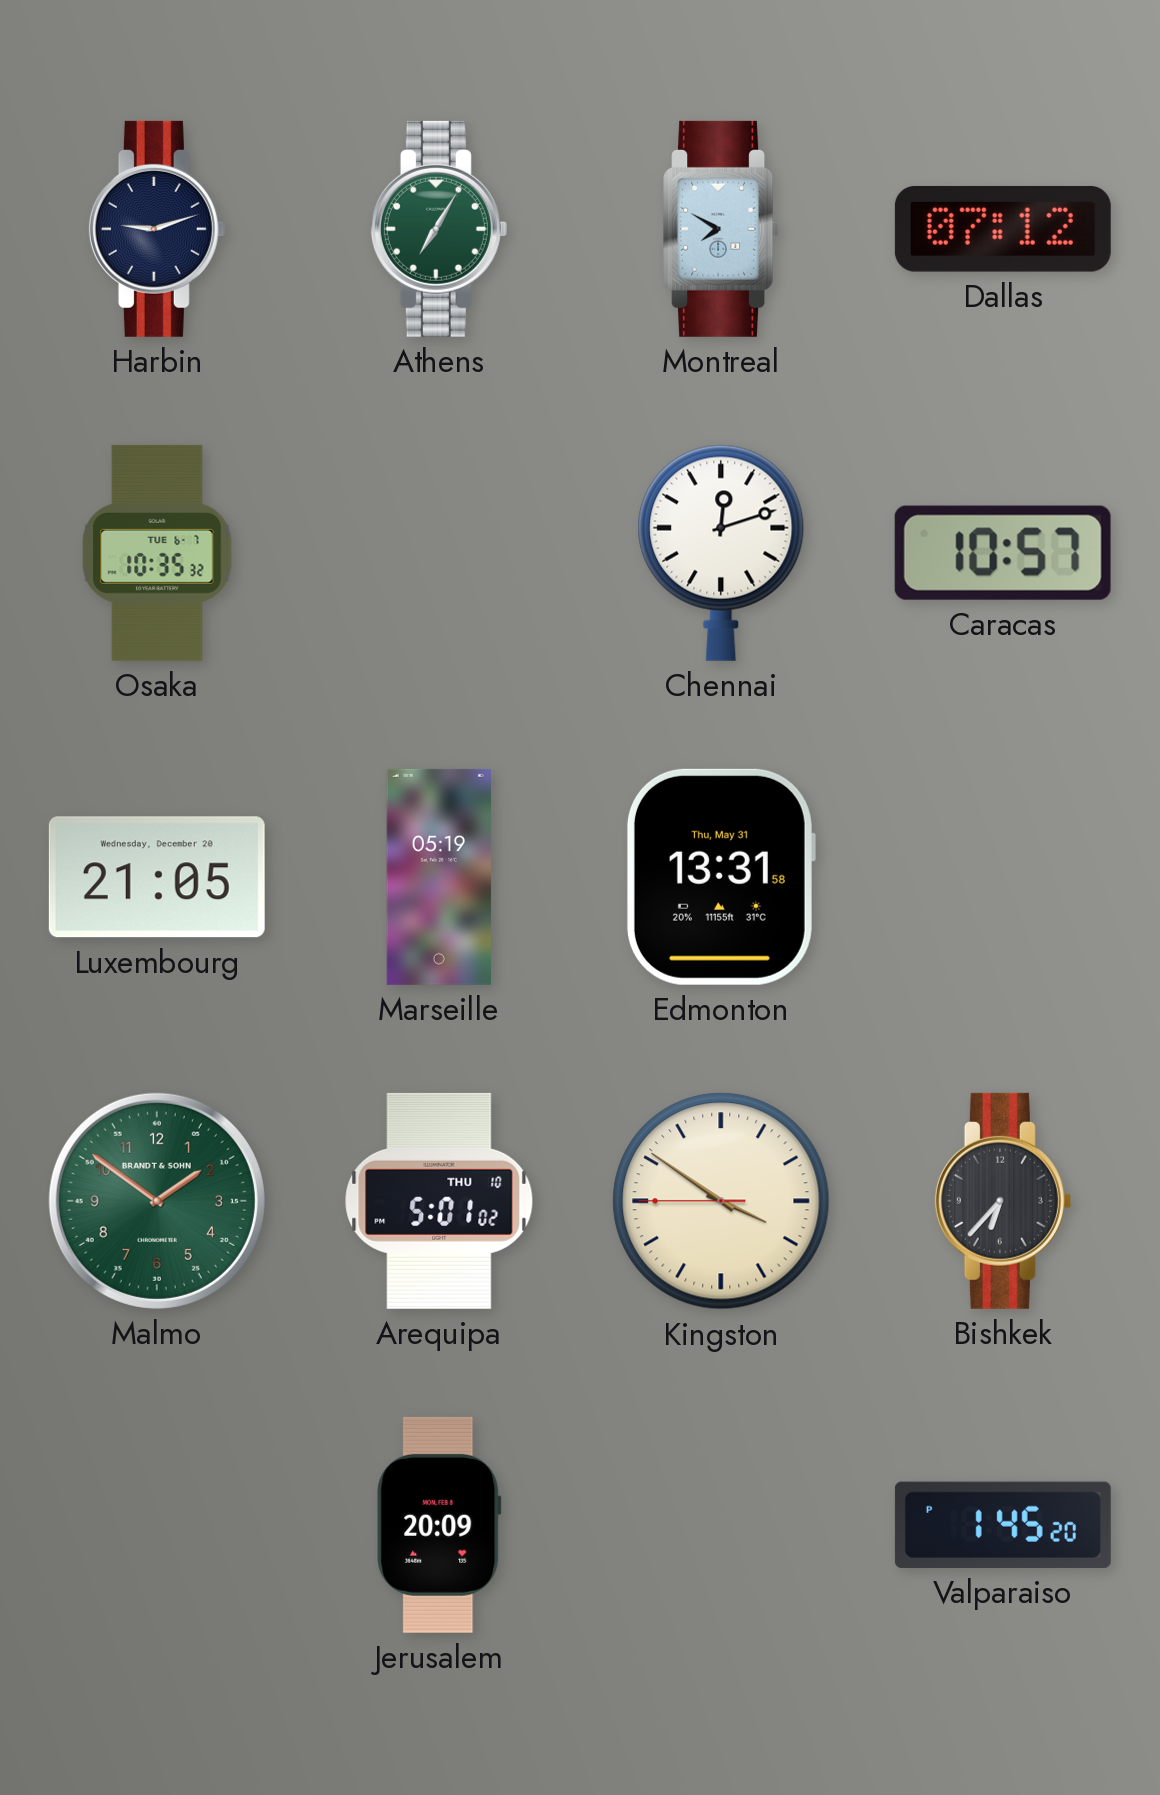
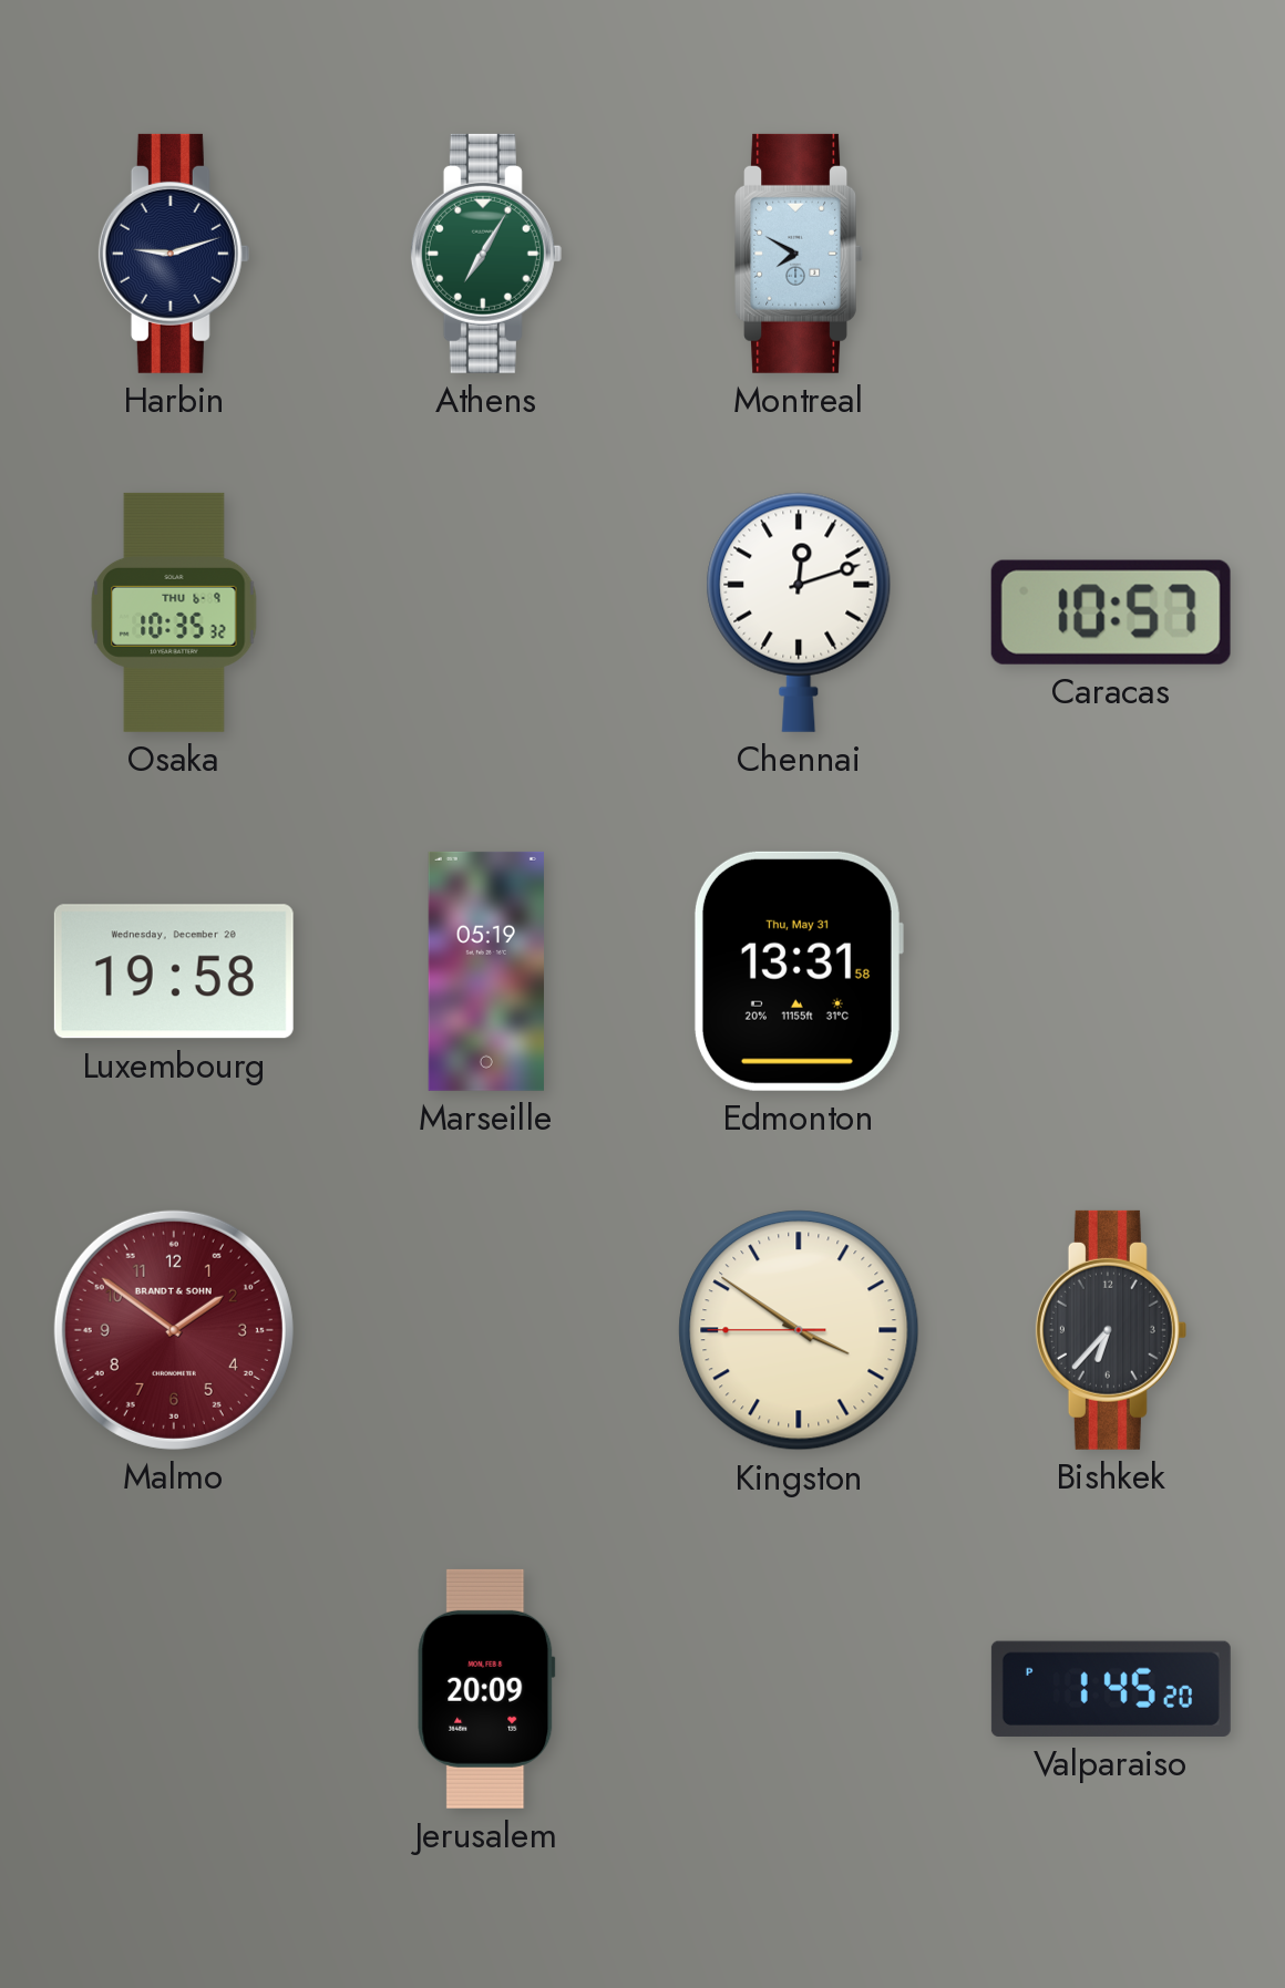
Dallas: 07:12 -> none
Osaka date: TUE 6-7 -> THU 6-9
Luxembourg: 21:05 -> 19:58
Malmo dial: green -> burgundy
Arequipa: 5:01 -> none
